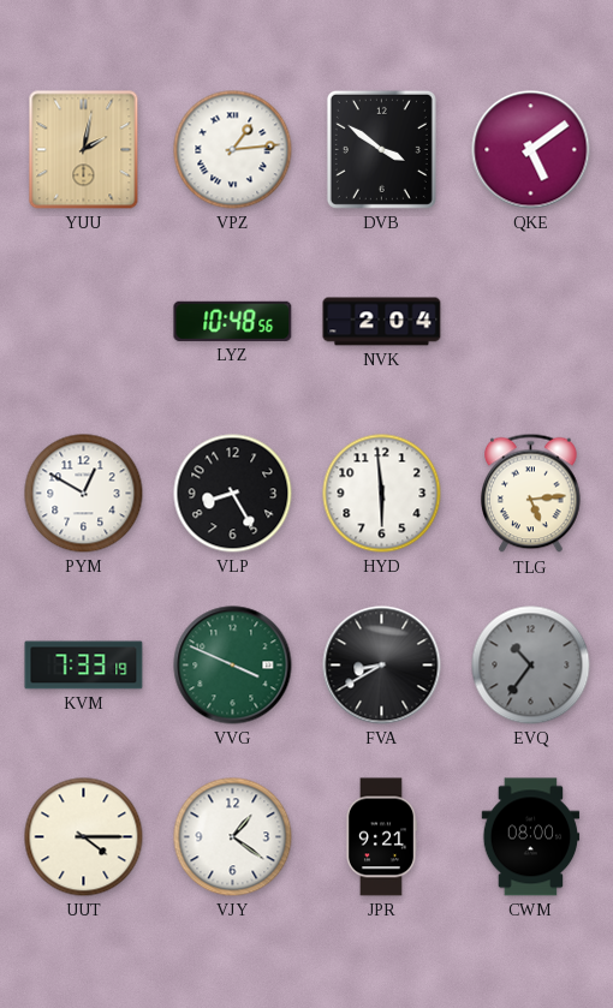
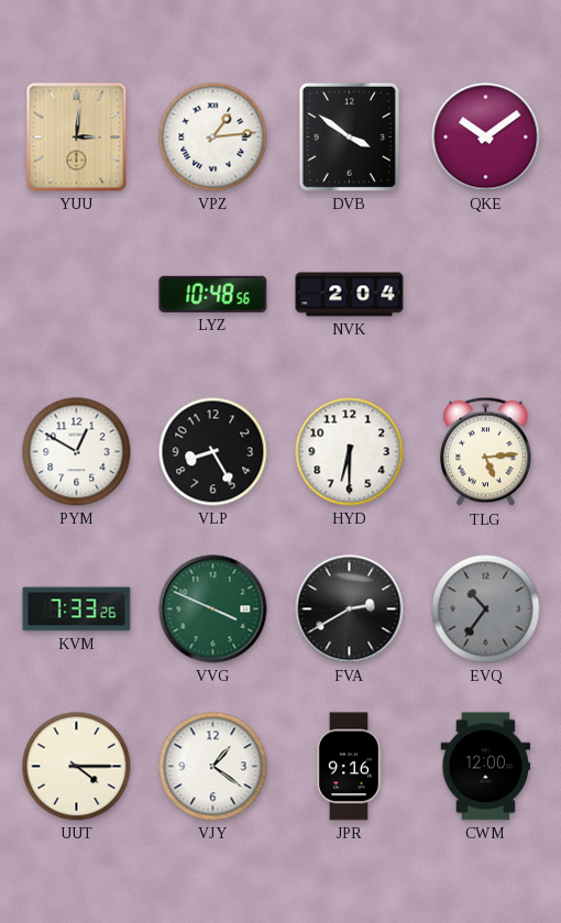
YUU: 2:02 -> 3:01
QKE: 5:09 -> 10:09
HYD: 5:59 -> 6:30
KVM: 7:33:19 -> 7:33:26
FVA: 8:40 -> 2:40
JPR: 9:21 -> 9:16
CWM: 08:00 -> 12:00
